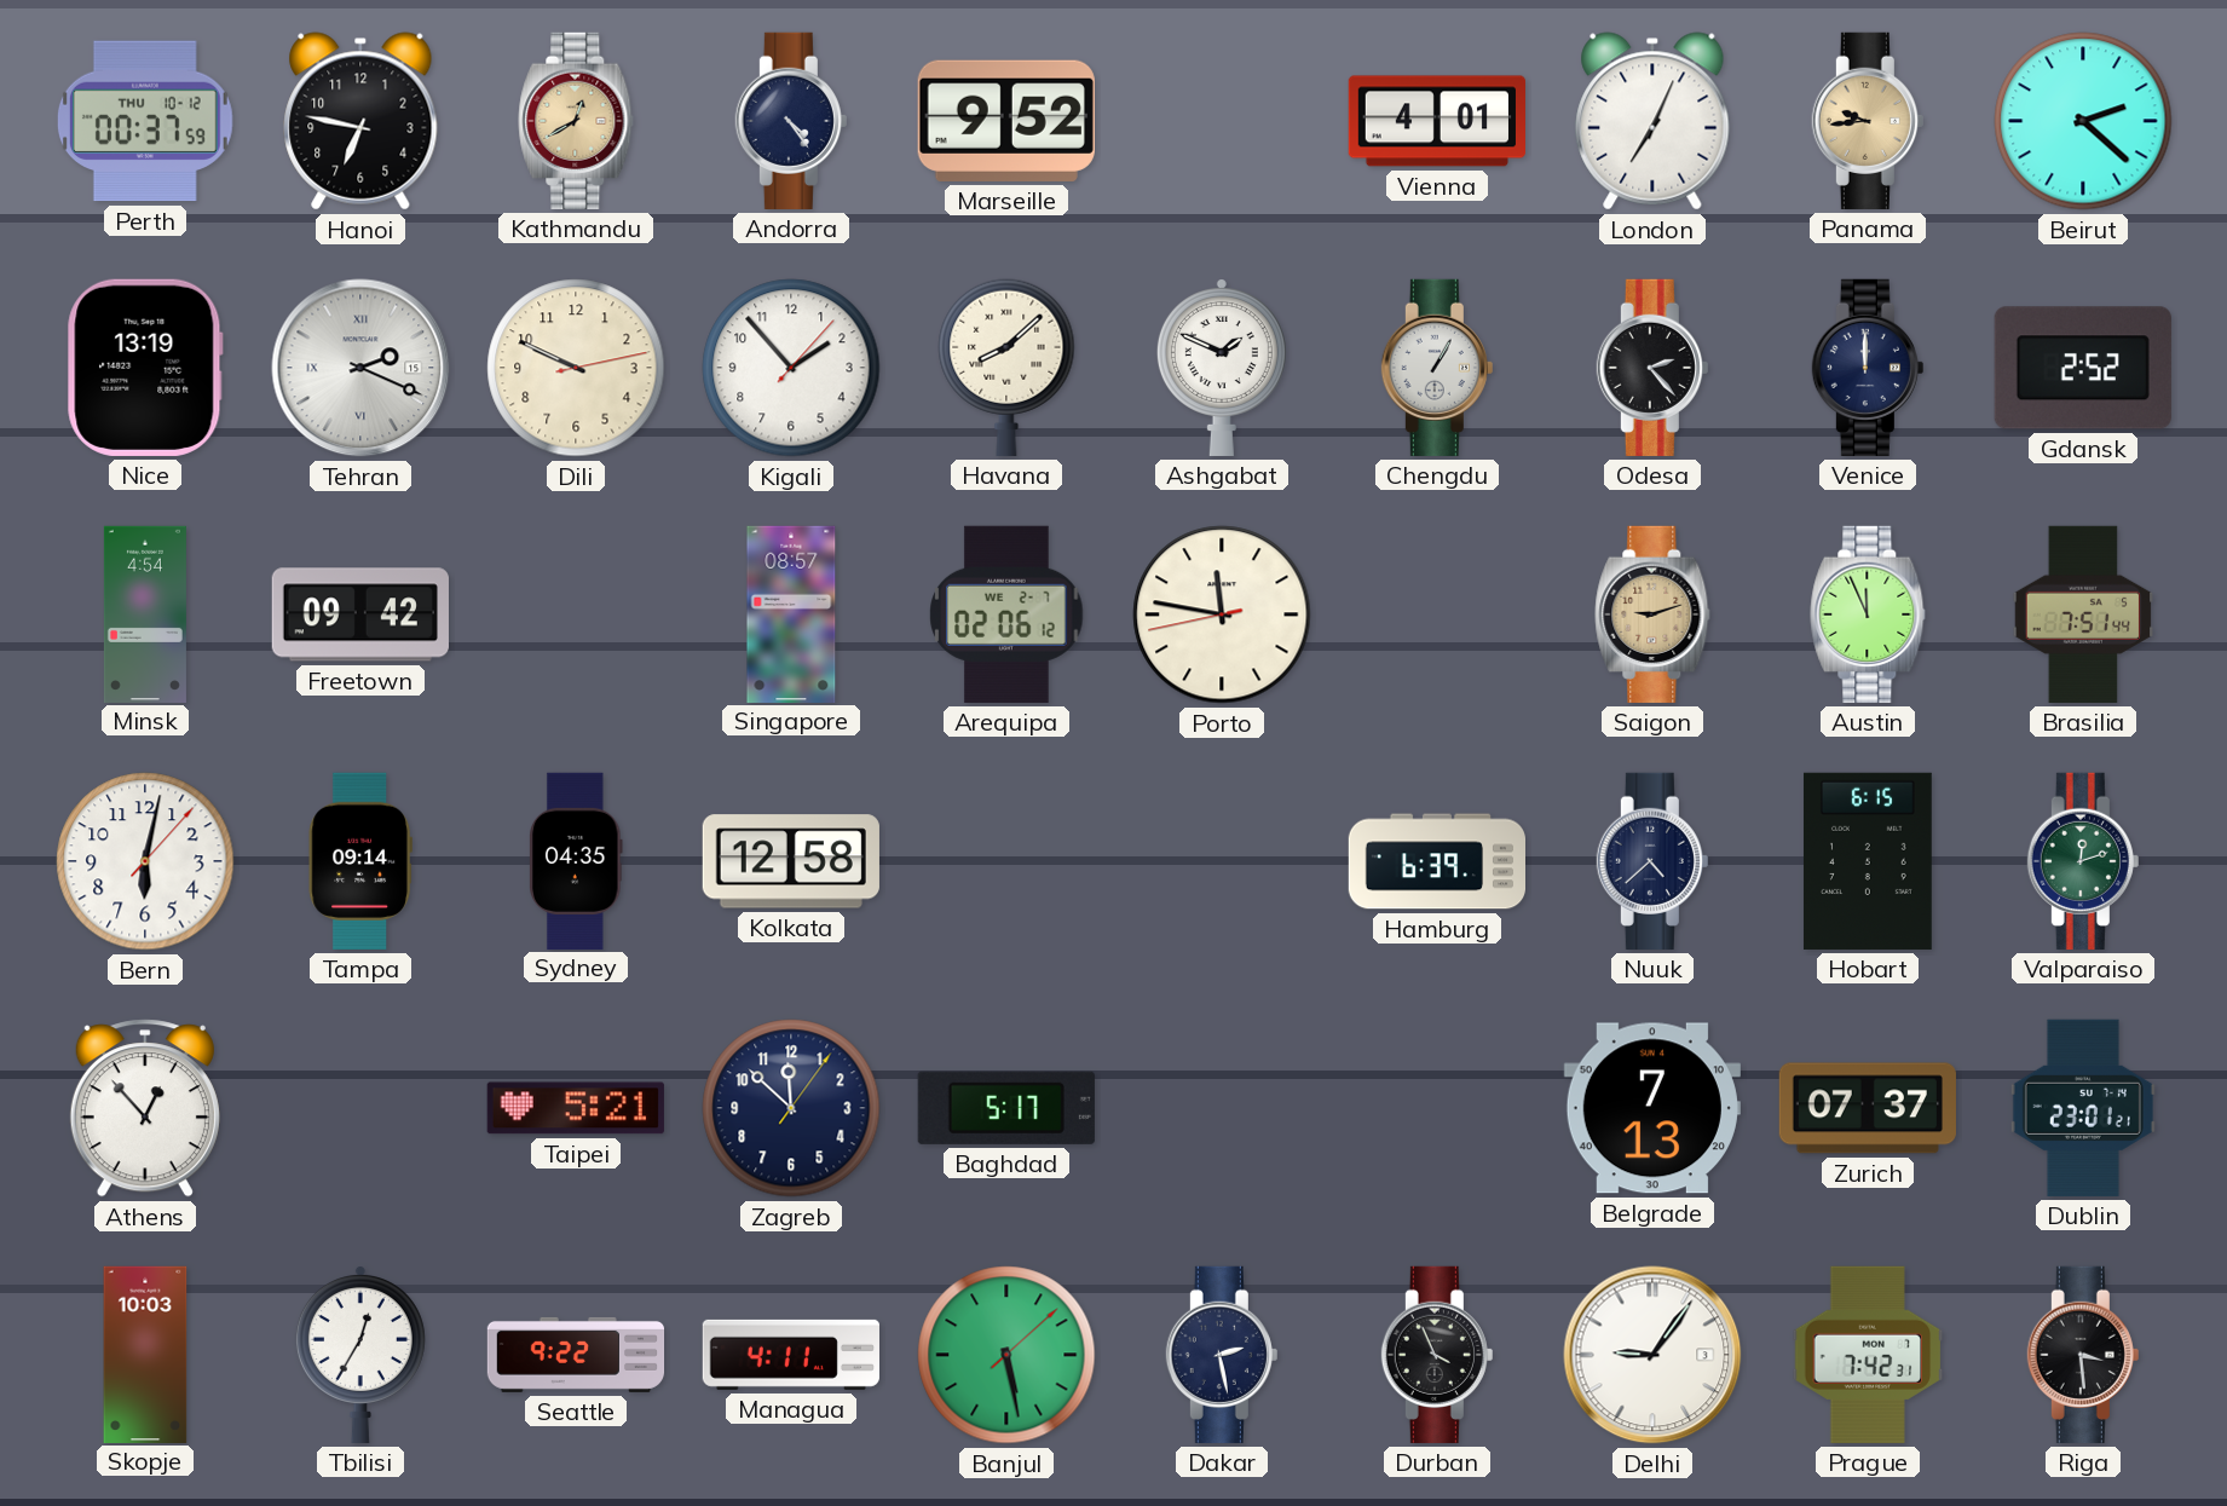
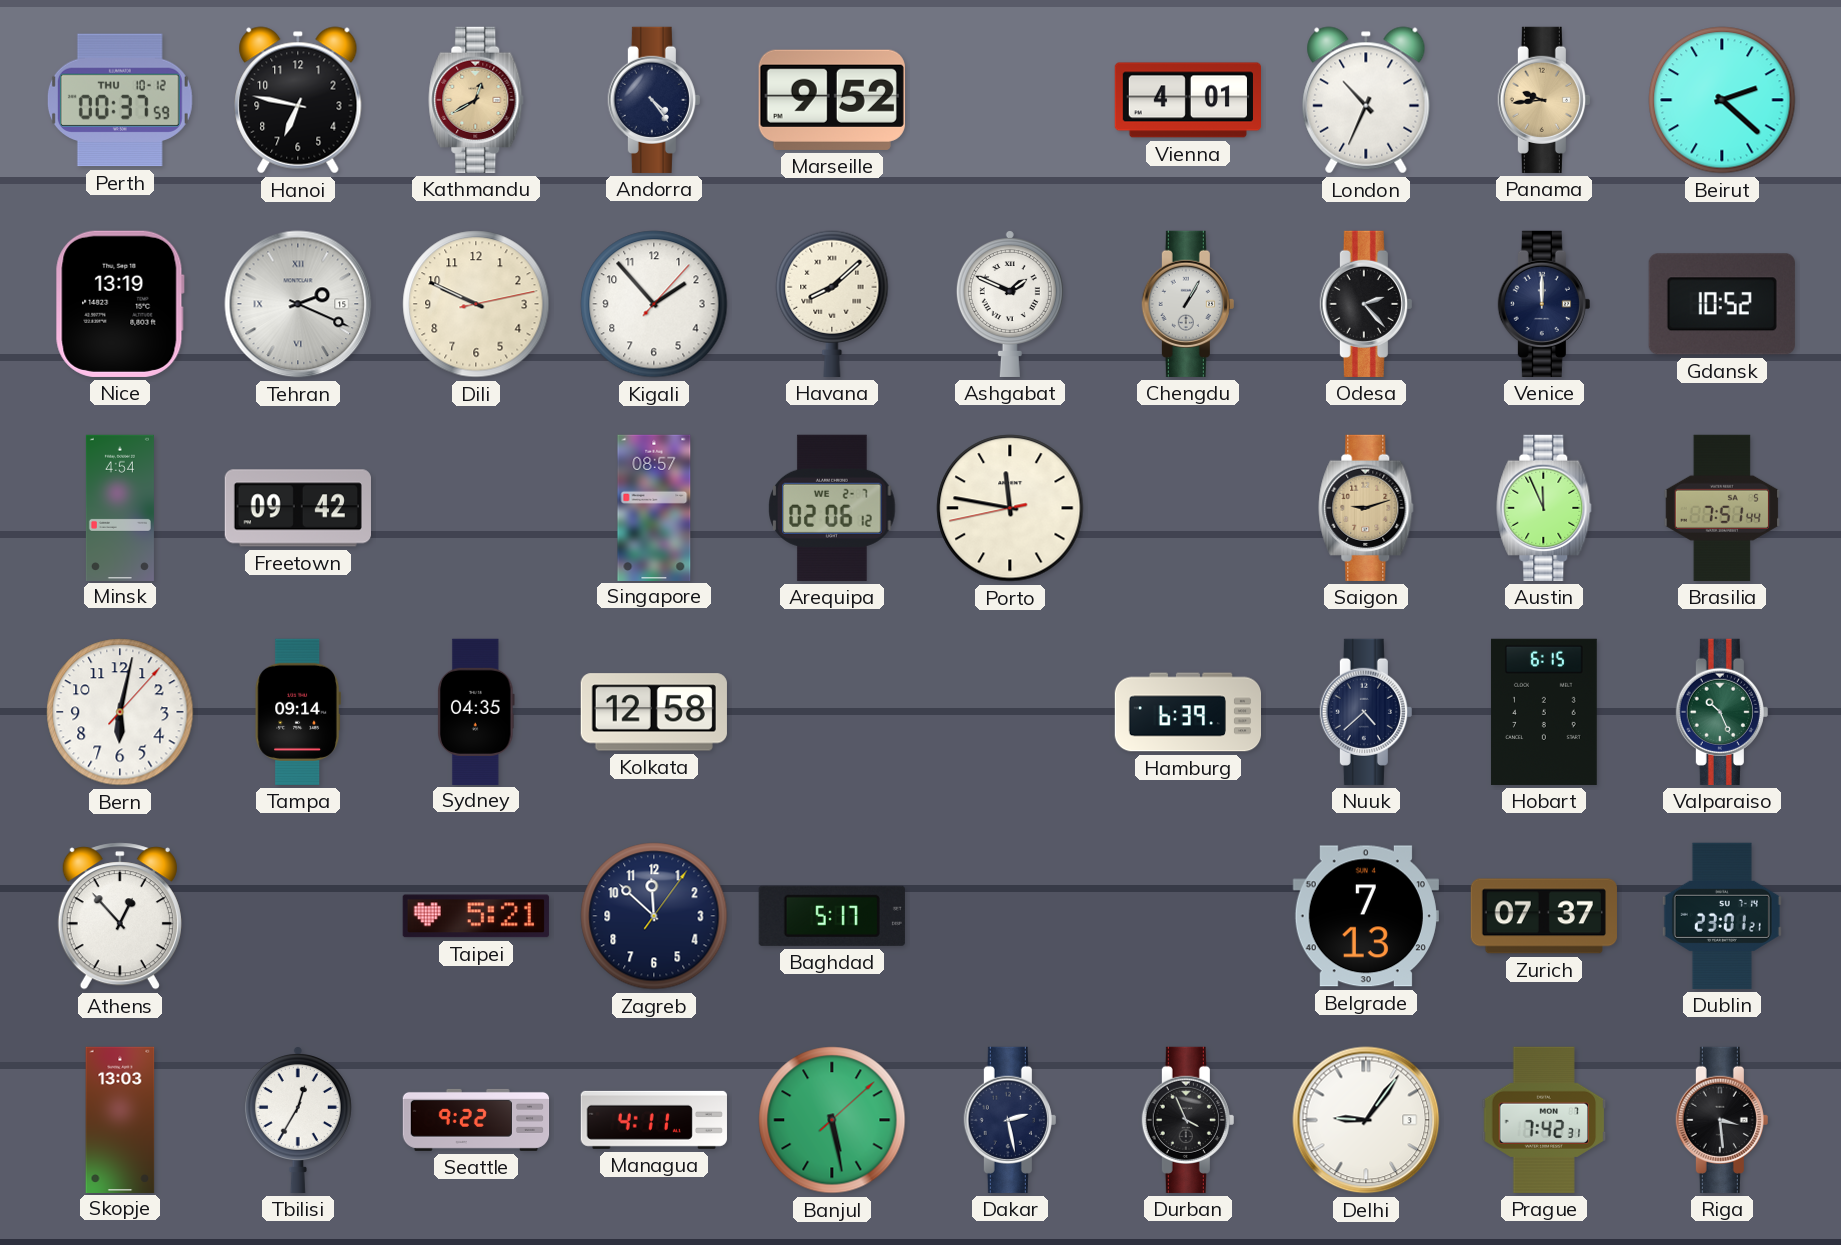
London: 7:04 -> 10:34
Gdansk: 2:52 -> 10:52
Valparaiso: 12:12 -> 10:26
Skopje: 10:03 -> 13:03
